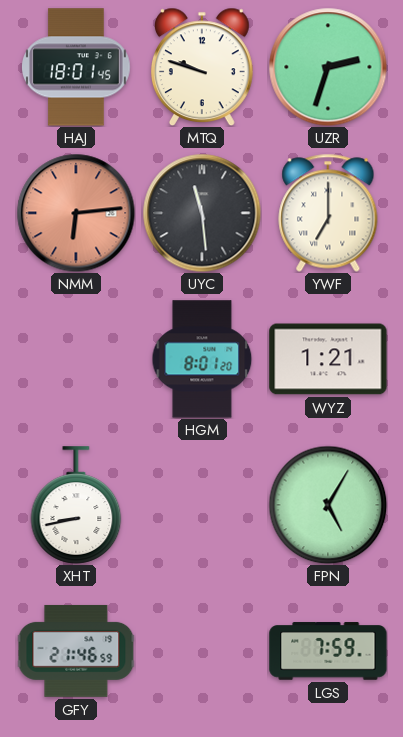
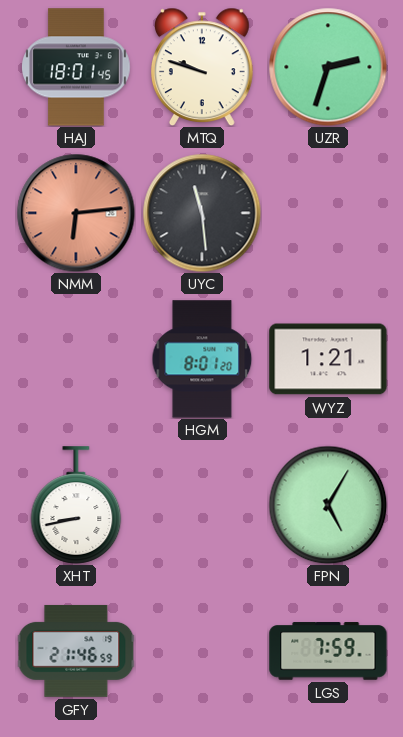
YWF: 7:00 -> none
